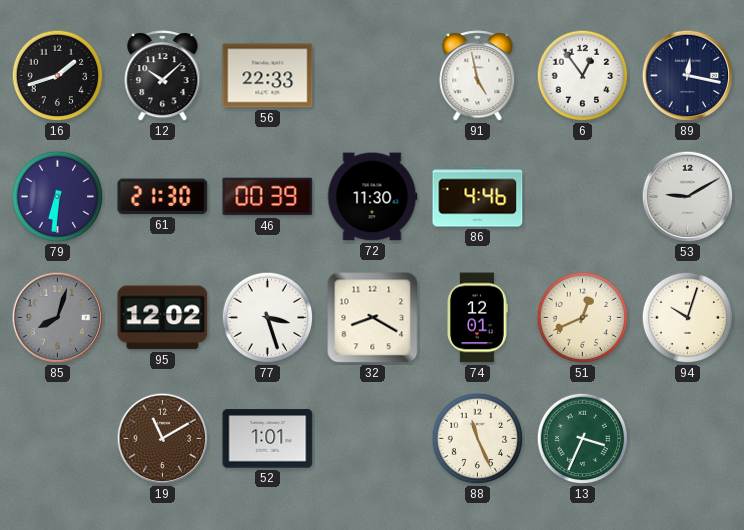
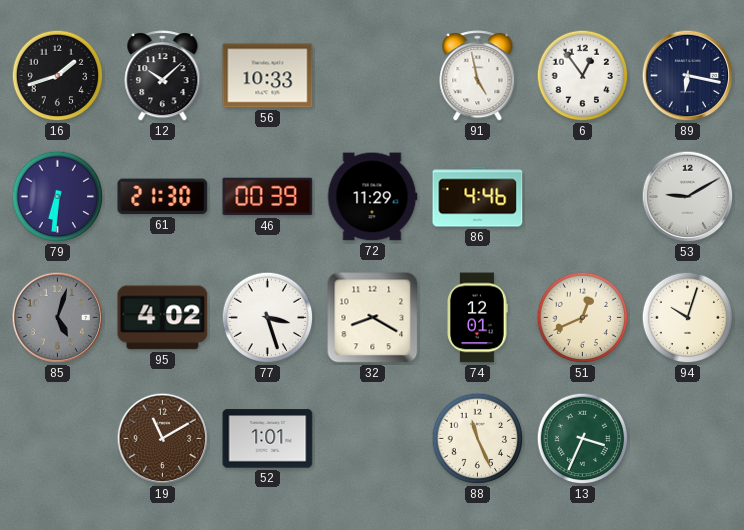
56: 22:33 -> 10:33
89: 12:17 -> 6:17
72: 11:30 -> 11:29
85: 8:03 -> 5:03
95: 12:02 -> 4:02
